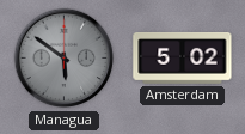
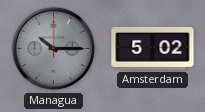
Managua: 5:51 -> 10:15
